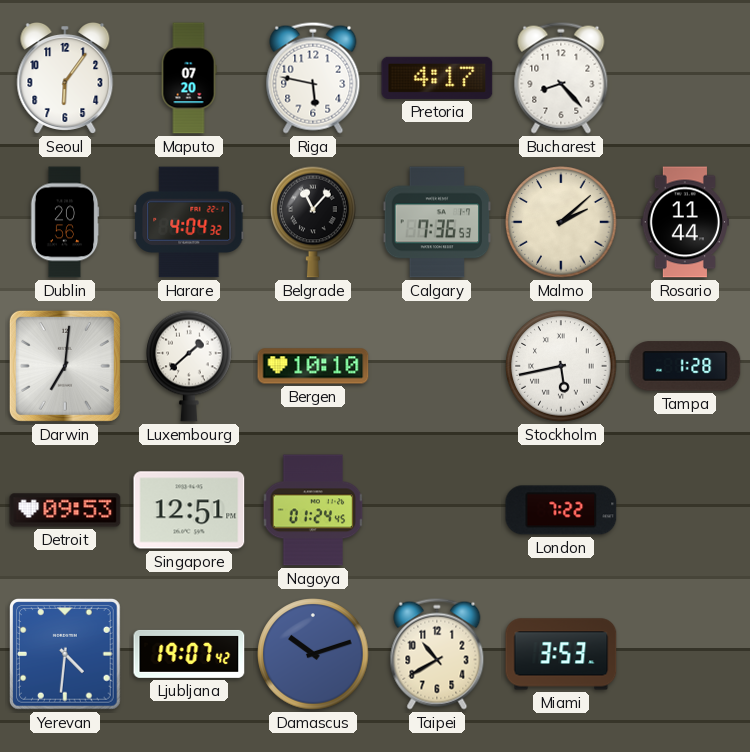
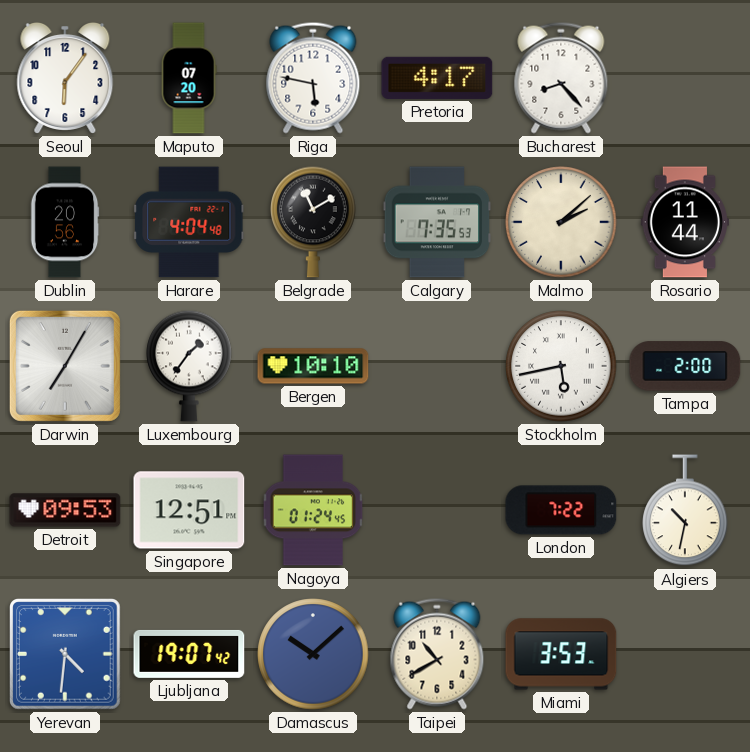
Harare: 4:04:32 -> 4:04:48
Belgrade: 11:07 -> 11:10
Calgary: 7:36 -> 7:35
Darwin: 7:01 -> 7:05
Luxembourg: 1:38 -> 1:36
Tampa: 1:28 -> 2:00
Algiers: none -> 10:32
Damascus: 10:12 -> 10:08
